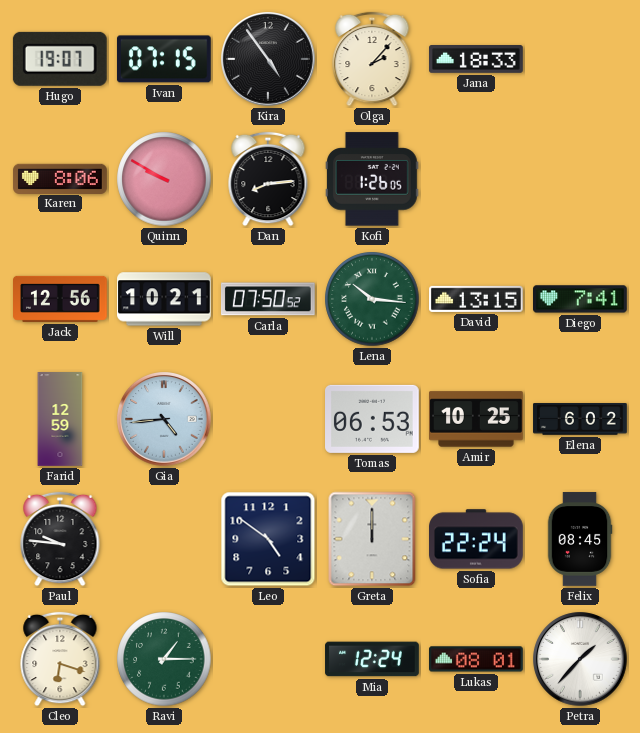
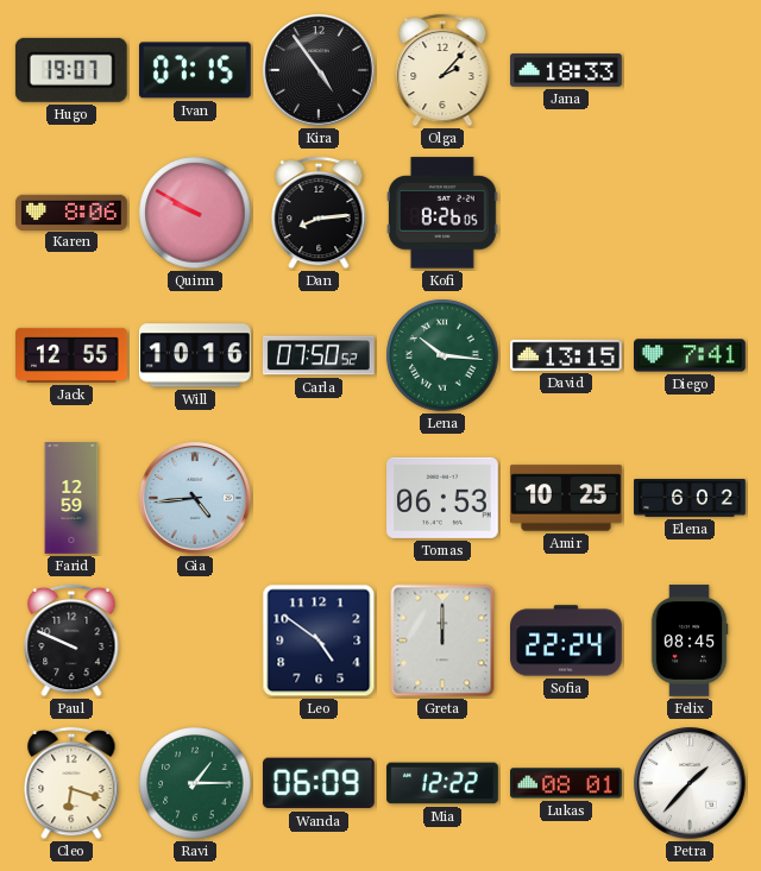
Kofi: 1:26 -> 8:26
Jack: 12:56 -> 12:55
Will: 10:21 -> 10:16
Paul: 9:46 -> 9:49
Wanda: none -> 06:09
Mia: 12:24 -> 12:22
